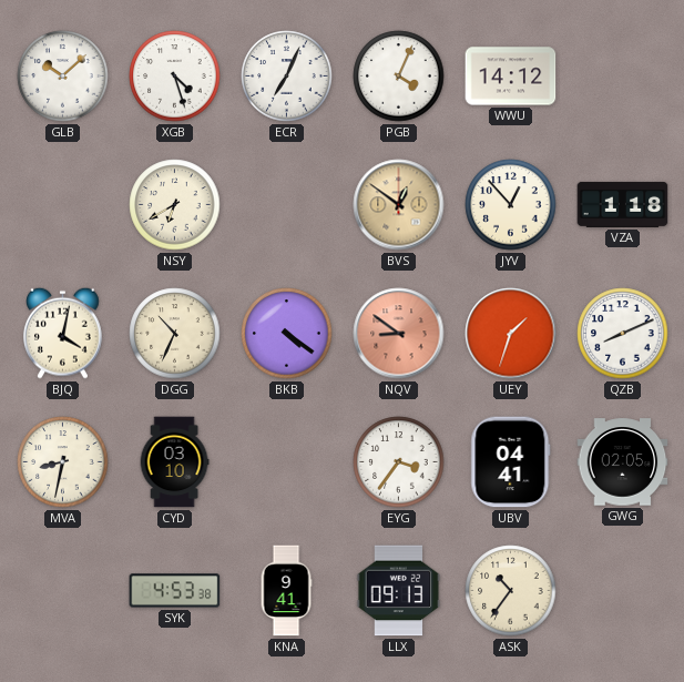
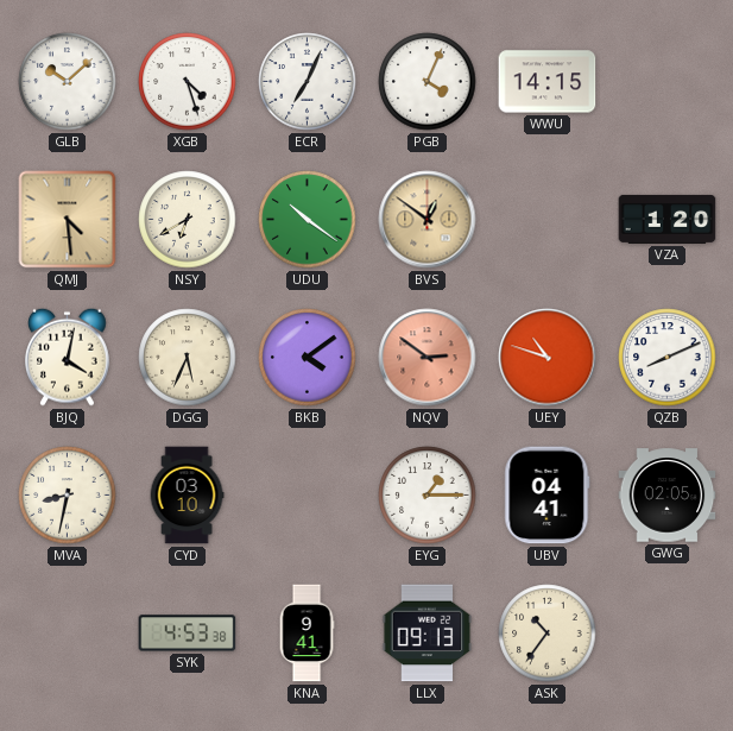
WWU: 14:12 -> 14:15
QMJ: none -> 4:29
UDU: none -> 10:21
JYV: 12:53 -> none
VZA: 1:18 -> 1:20
DGG: 10:34 -> 5:34
BKB: 4:21 -> 4:09
NQV: 8:51 -> 2:51
UEY: 1:33 -> 10:48
EYG: 3:36 -> 1:15
